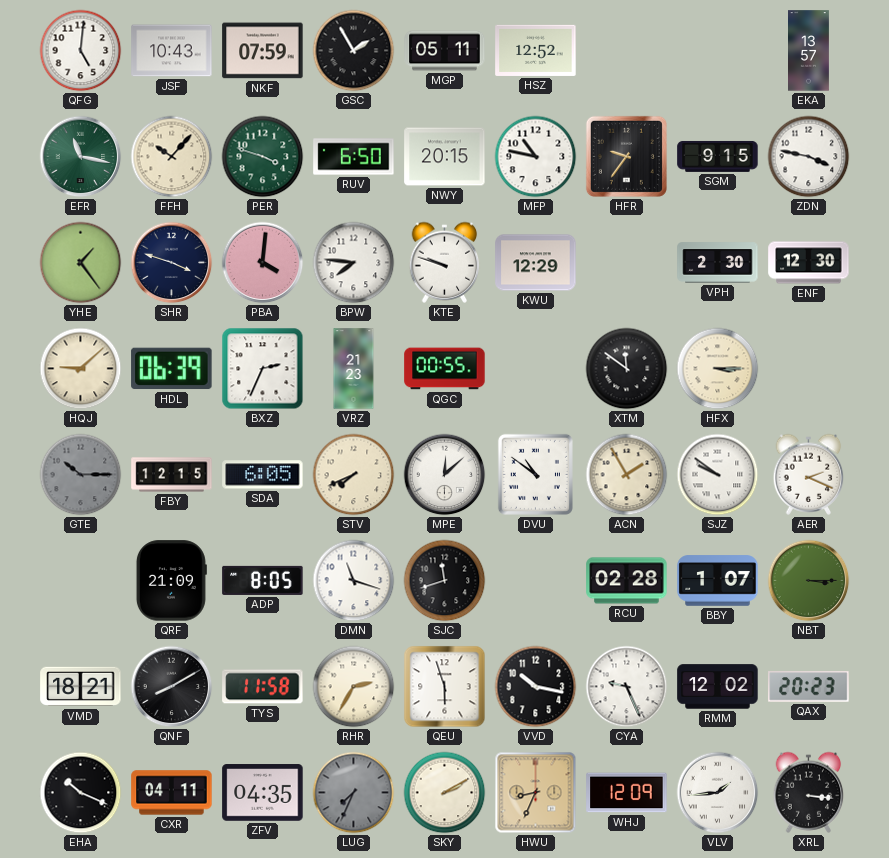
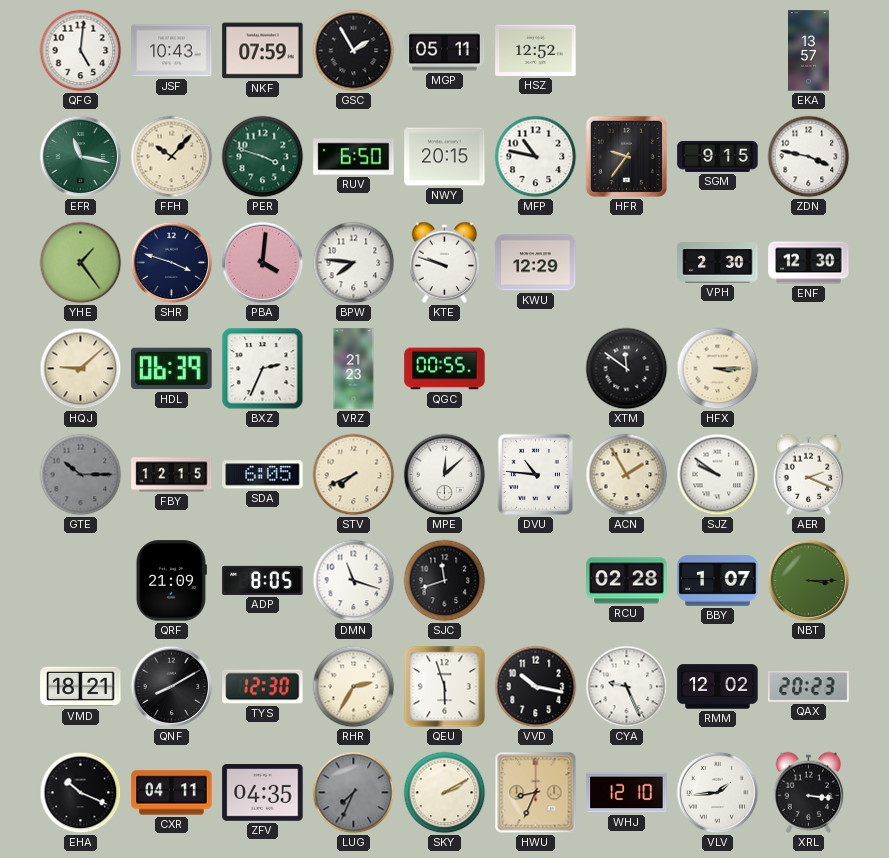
DVU: 10:51 -> 10:46
TYS: 11:58 -> 12:30
WHJ: 12:09 -> 12:10
